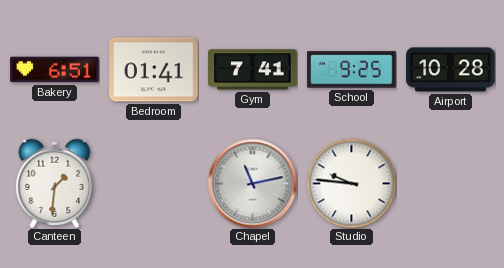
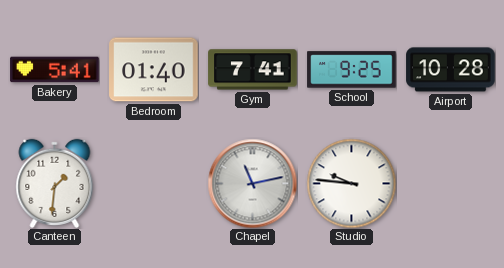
Bakery: 6:51 -> 5:41
Bedroom: 01:41 -> 01:40
